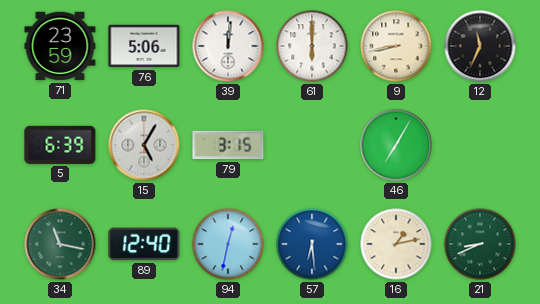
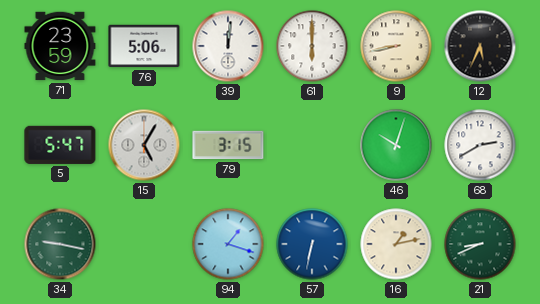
12: 11:34 -> 5:34
5: 6:39 -> 5:47
46: 7:05 -> 10:03
68: none -> 2:40
34: 11:17 -> 9:17
89: 12:40 -> none
94: 12:32 -> 1:18
57: 6:29 -> 6:32
